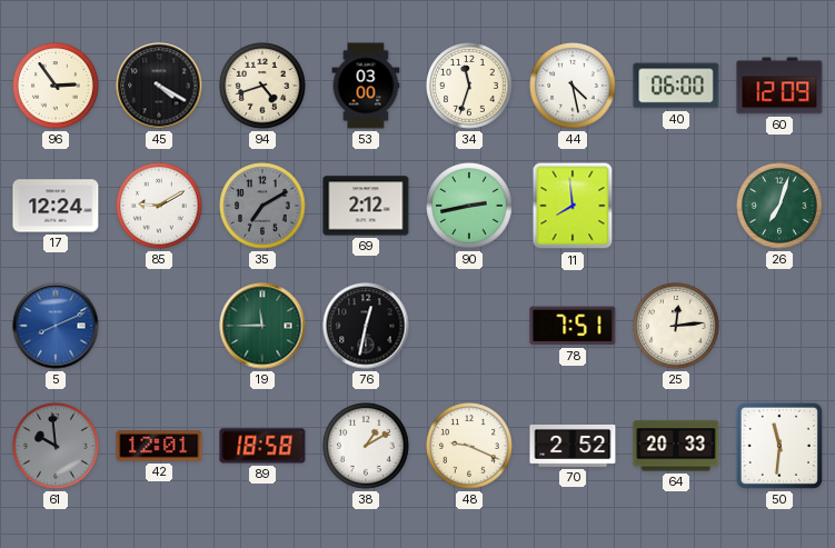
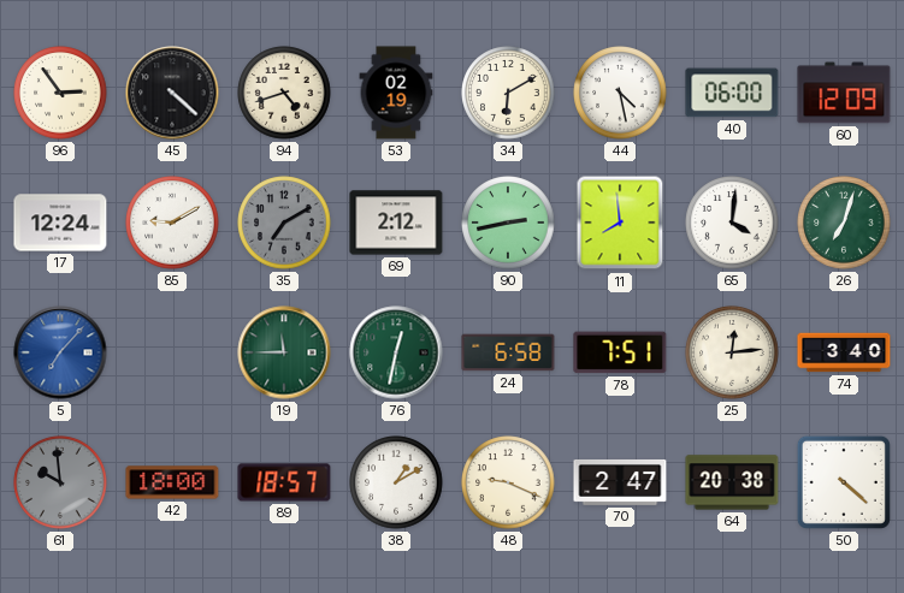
45: 4:20 -> 4:22
53: 03:00 -> 02:19
34: 11:33 -> 6:10
65: none -> 4:01
5: 8:11 -> 7:07
76 dial: black -> green
24: none -> 6:58
74: none -> 3:40
42: 12:01 -> 18:00
89: 18:58 -> 18:57
70: 2:52 -> 2:47
64: 20:33 -> 20:38
50: 11:31 -> 4:22
